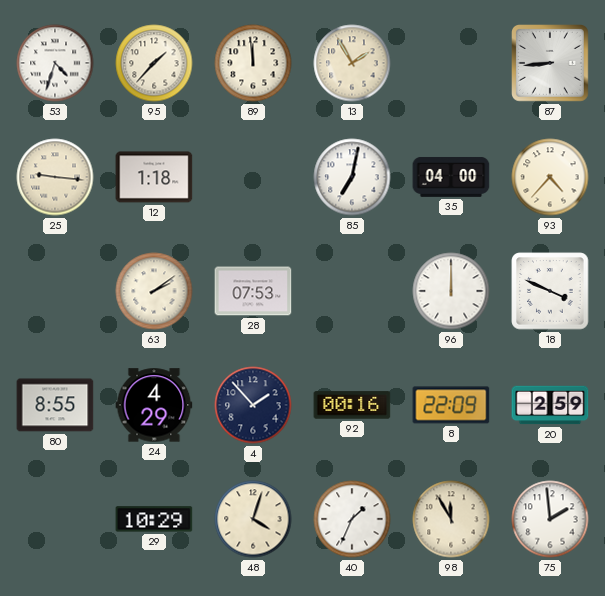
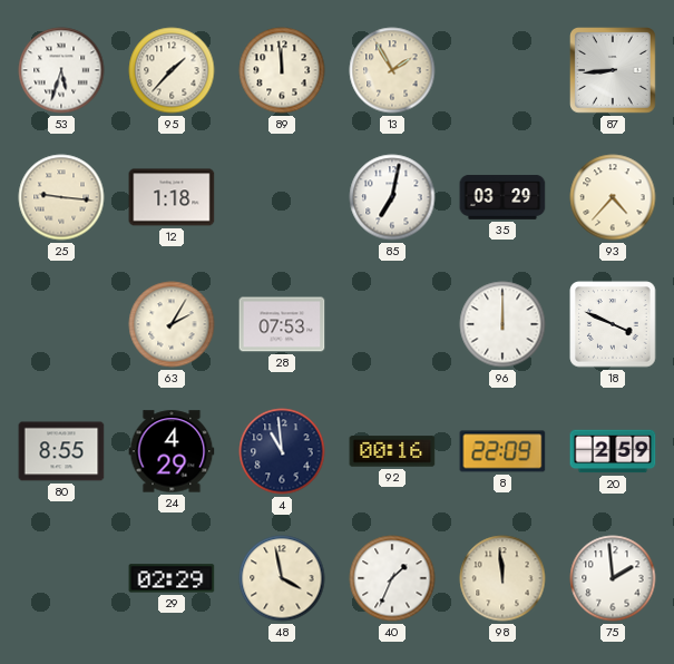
53: 4:33 -> 5:33
35: 04:00 -> 03:29
63: 2:09 -> 2:05
4: 1:53 -> 10:59
29: 10:29 -> 02:29
48: 4:03 -> 3:58
98: 11:55 -> 11:59
